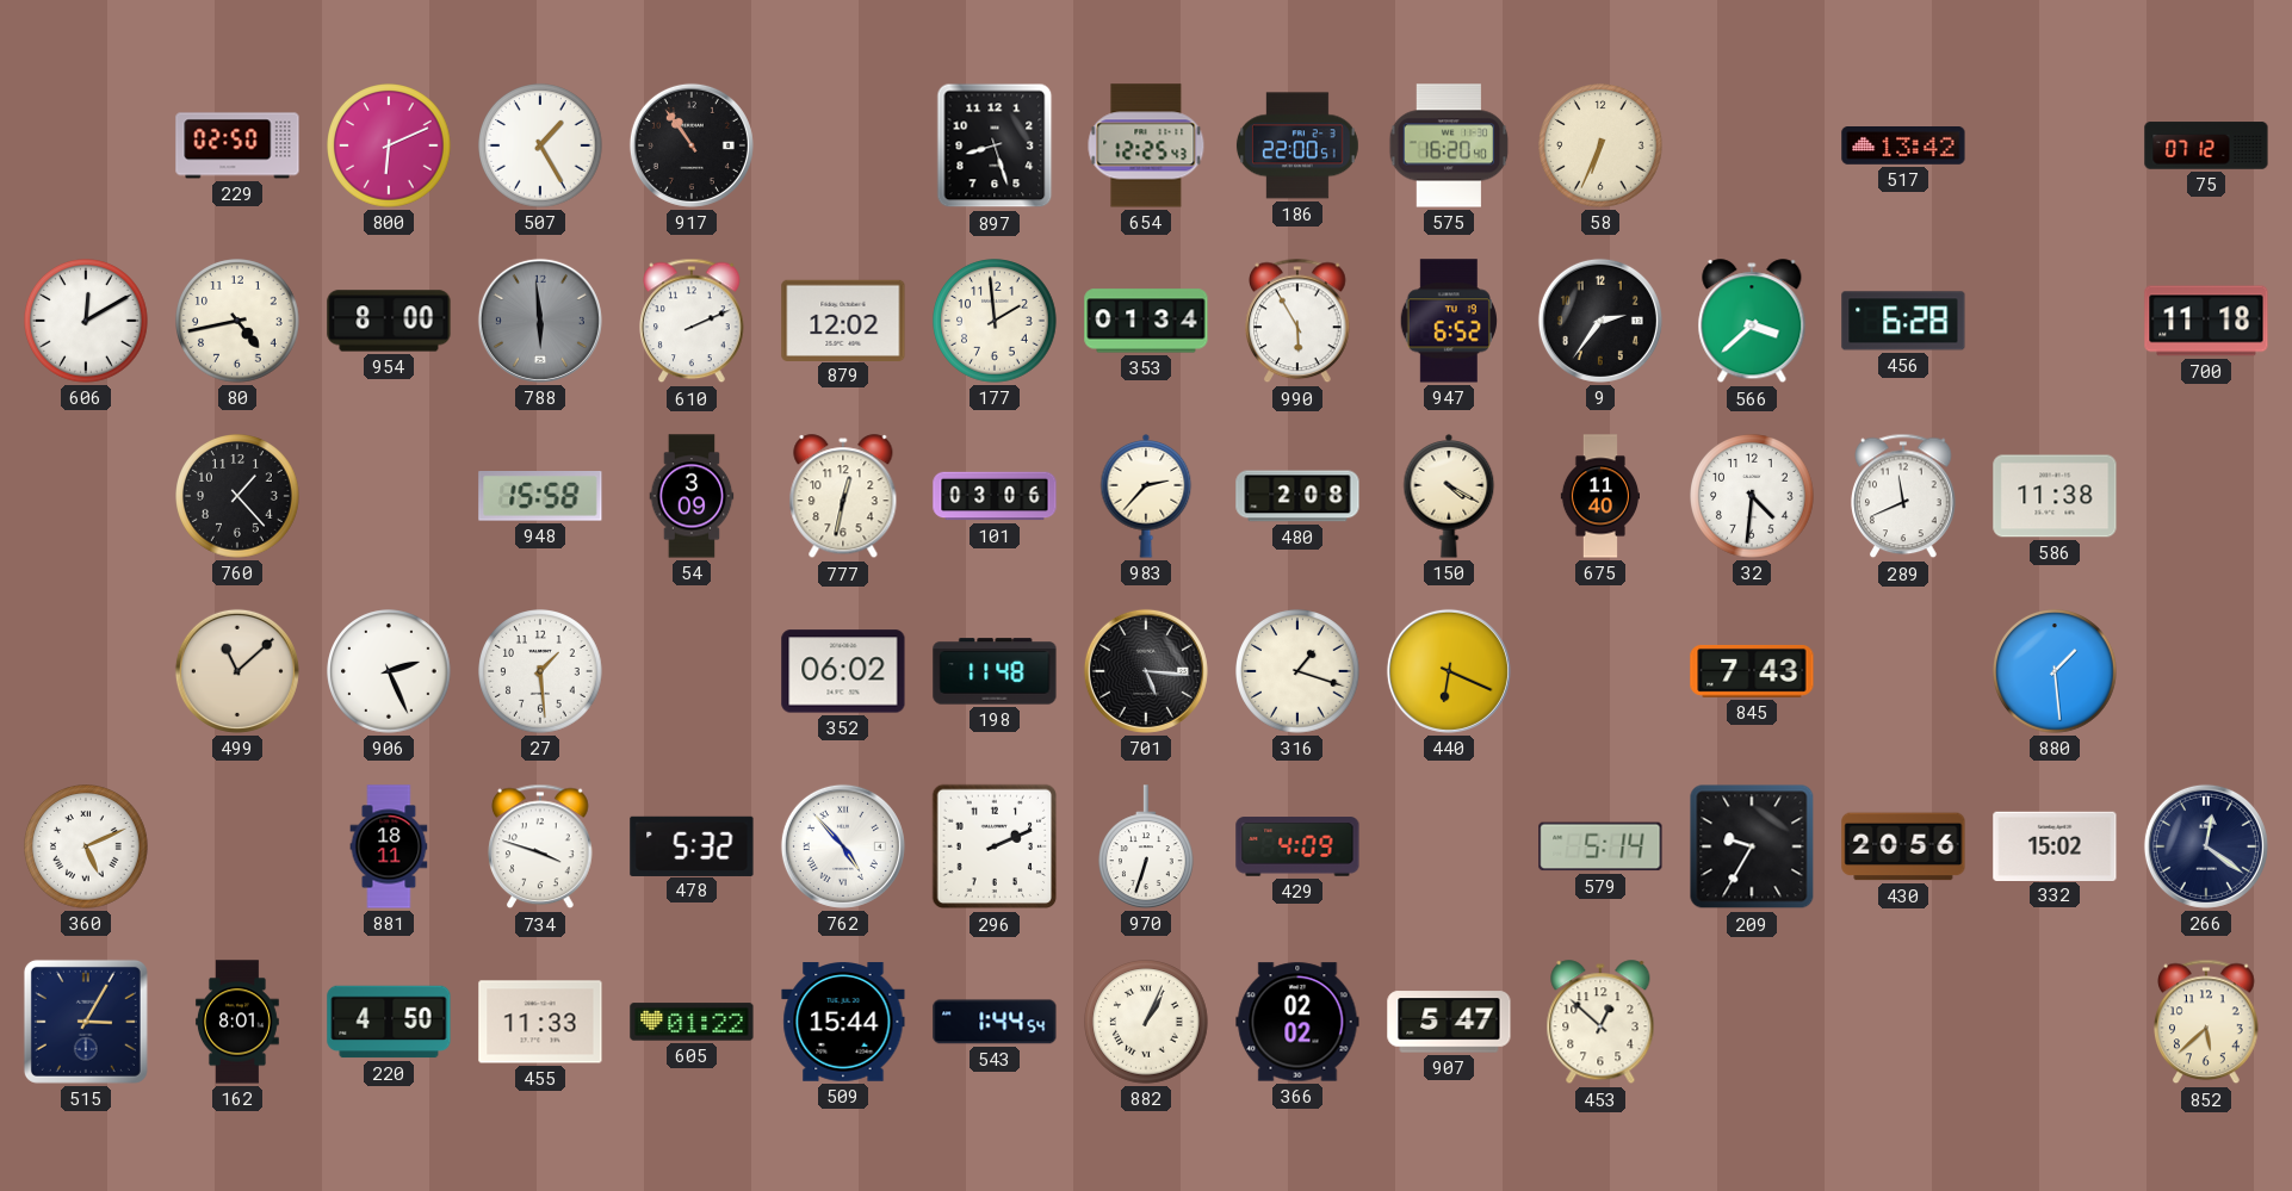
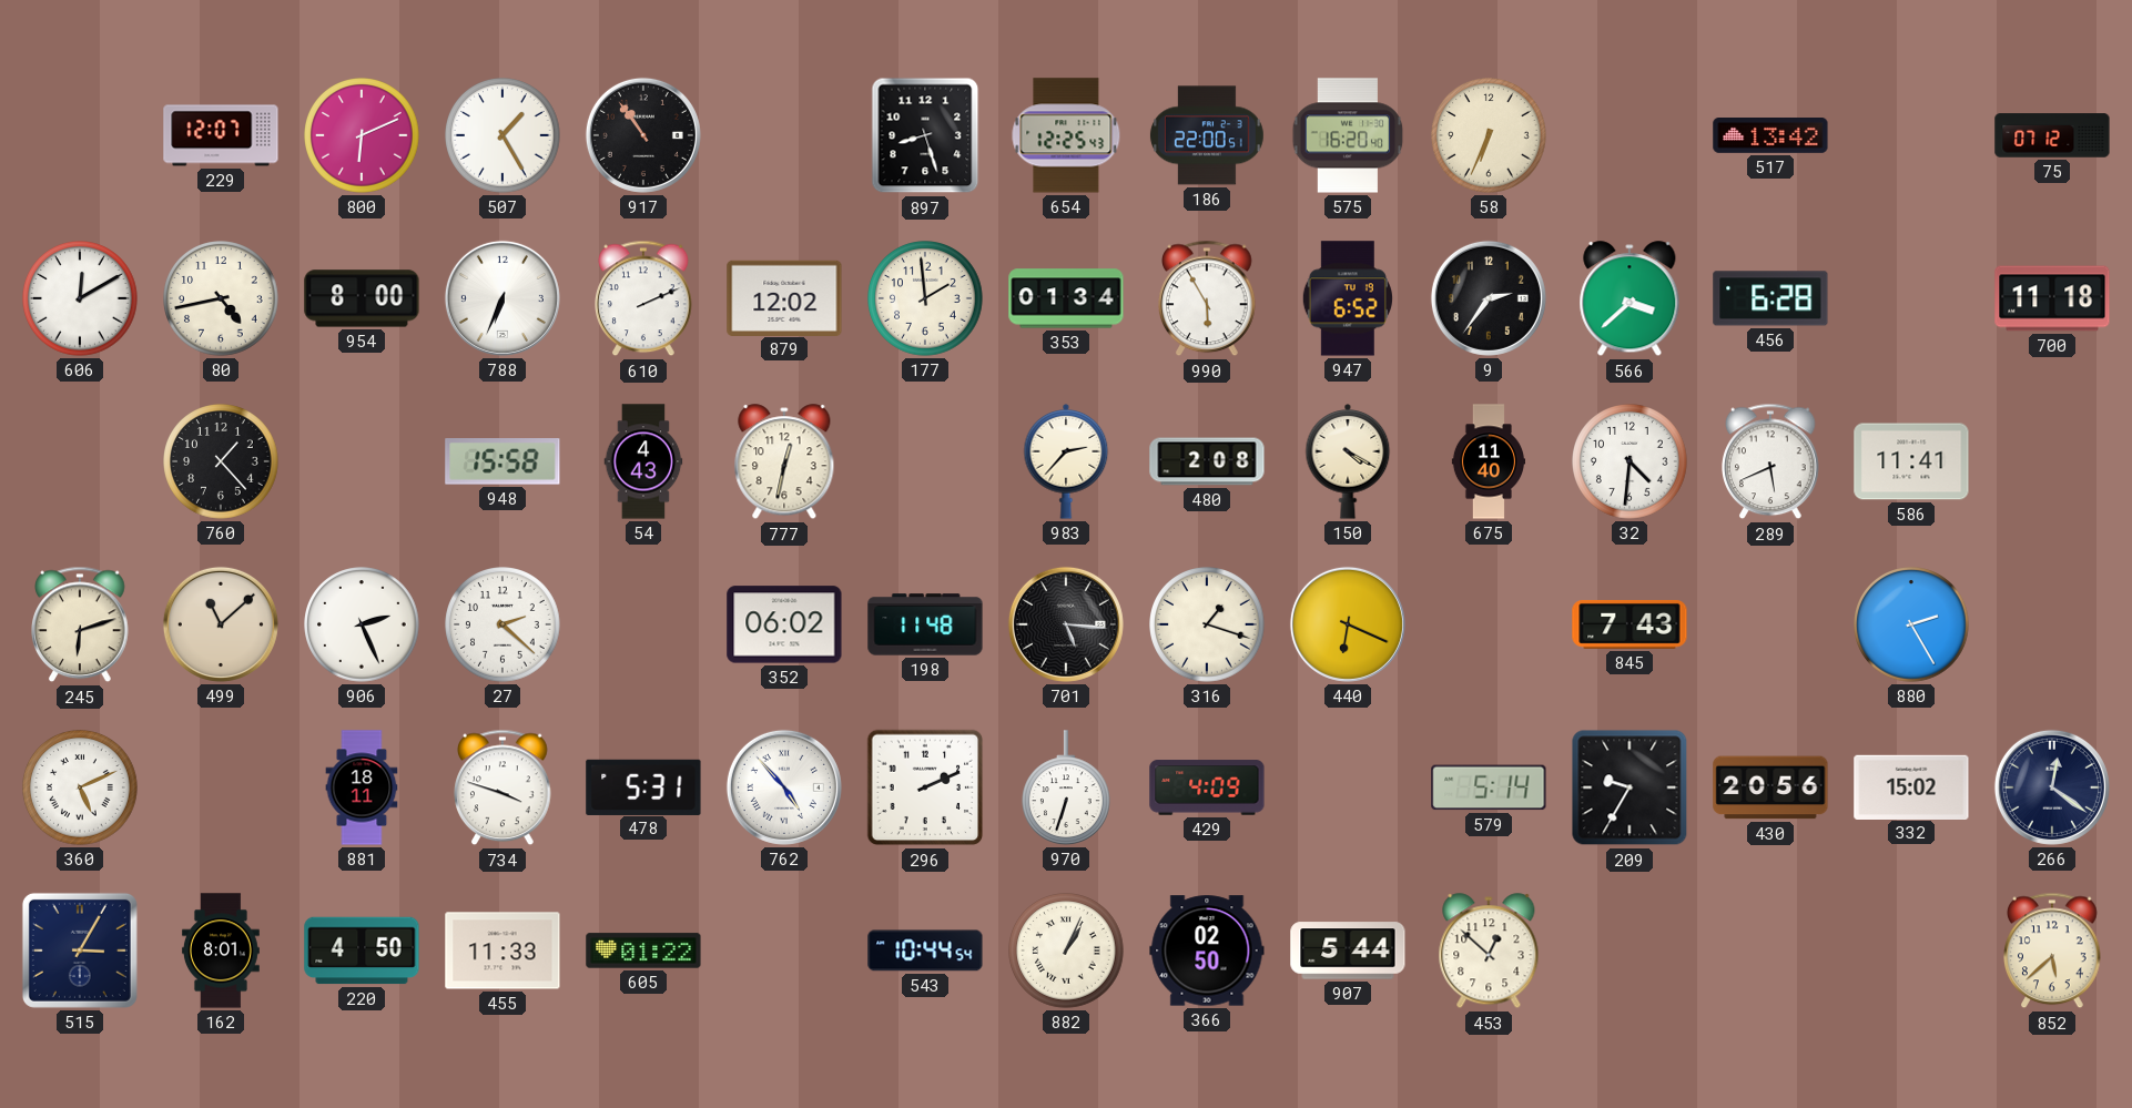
229: 02:50 -> 12:07
788: 5:59 -> 6:34
788 dial: grey -> white
54: 3:09 -> 4:43
101: 03:06 -> none
289: 11:41 -> 5:41
586: 11:38 -> 11:41
245: none -> 6:12
27: 1:29 -> 2:22
880: 1:29 -> 2:25
478: 5:32 -> 5:31
509: 15:44 -> none
543: 1:44 -> 10:44
366: 02:02 -> 02:50
907: 5:47 -> 5:44
